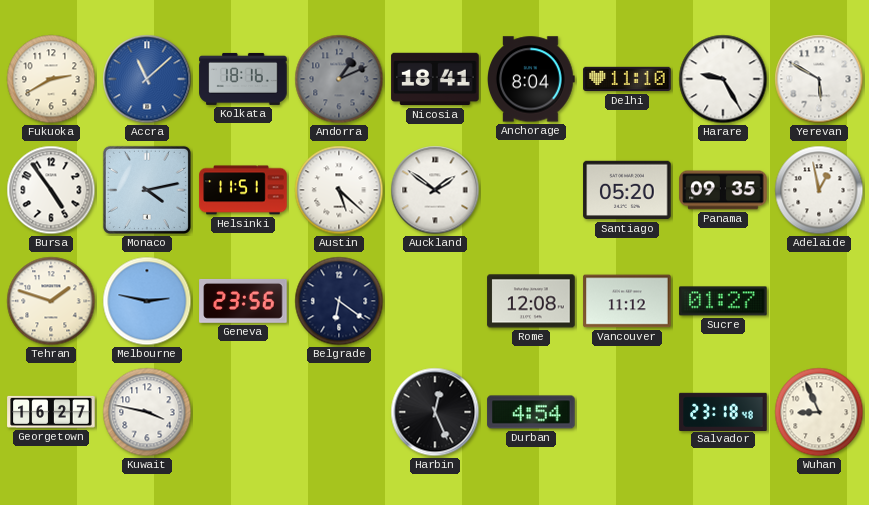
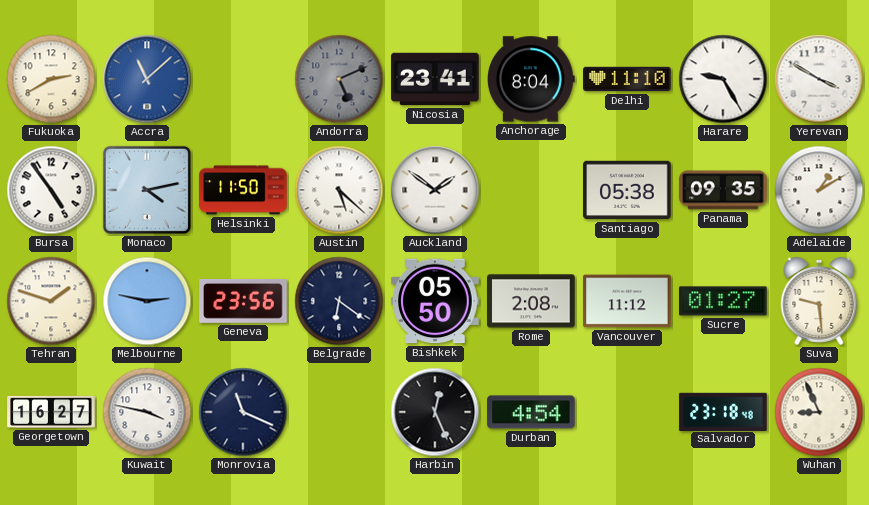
Kolkata: 18:16 -> none
Andorra: 1:11 -> 5:11
Nicosia: 18:41 -> 23:41
Yerevan: 5:50 -> 3:50
Helsinki: 11:51 -> 11:50
Santiago: 05:20 -> 05:38
Adelaide: 12:58 -> 1:10
Bishkek: none -> 05:50
Rome: 12:08 -> 2:08
Suva: none -> 9:29
Monrovia: none -> 11:19
